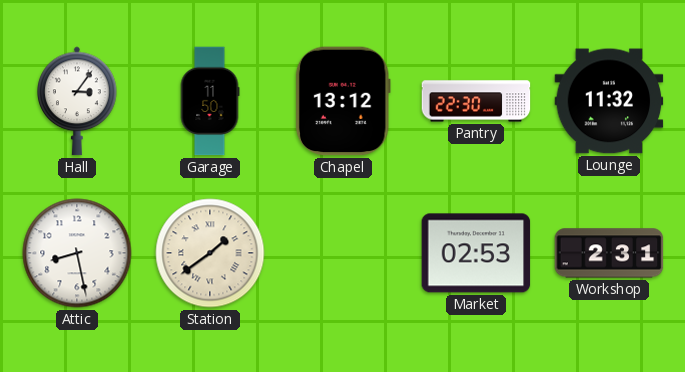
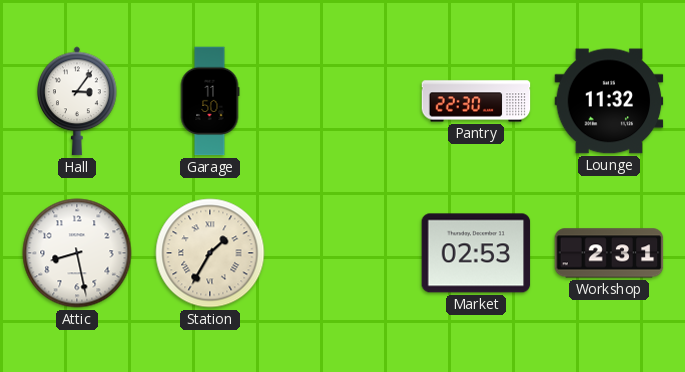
Chapel: 13:12 -> none
Station: 1:39 -> 1:35
